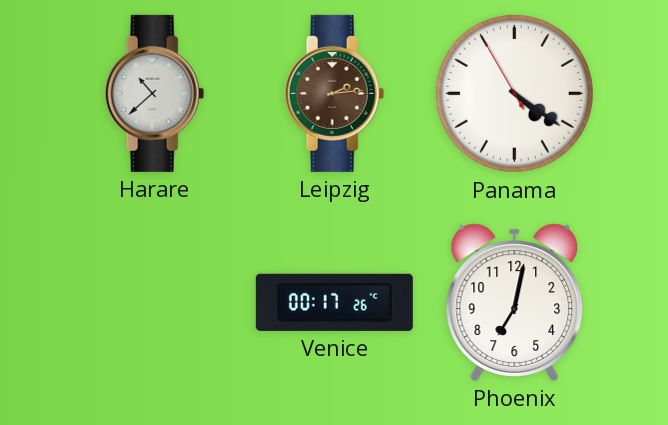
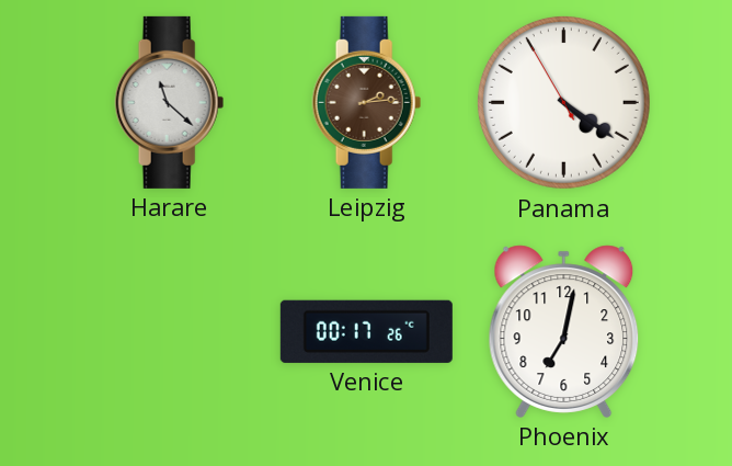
Harare: 10:38 -> 11:22
